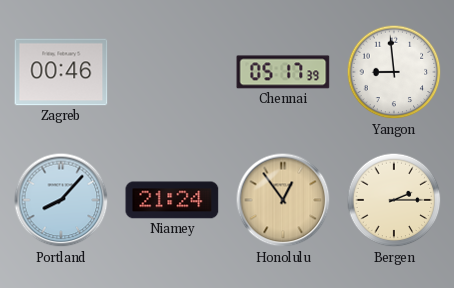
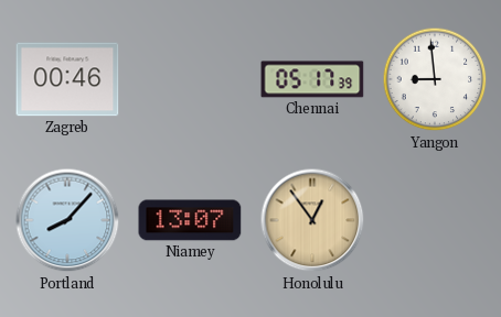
Niamey: 21:24 -> 13:07
Bergen: 2:15 -> none
